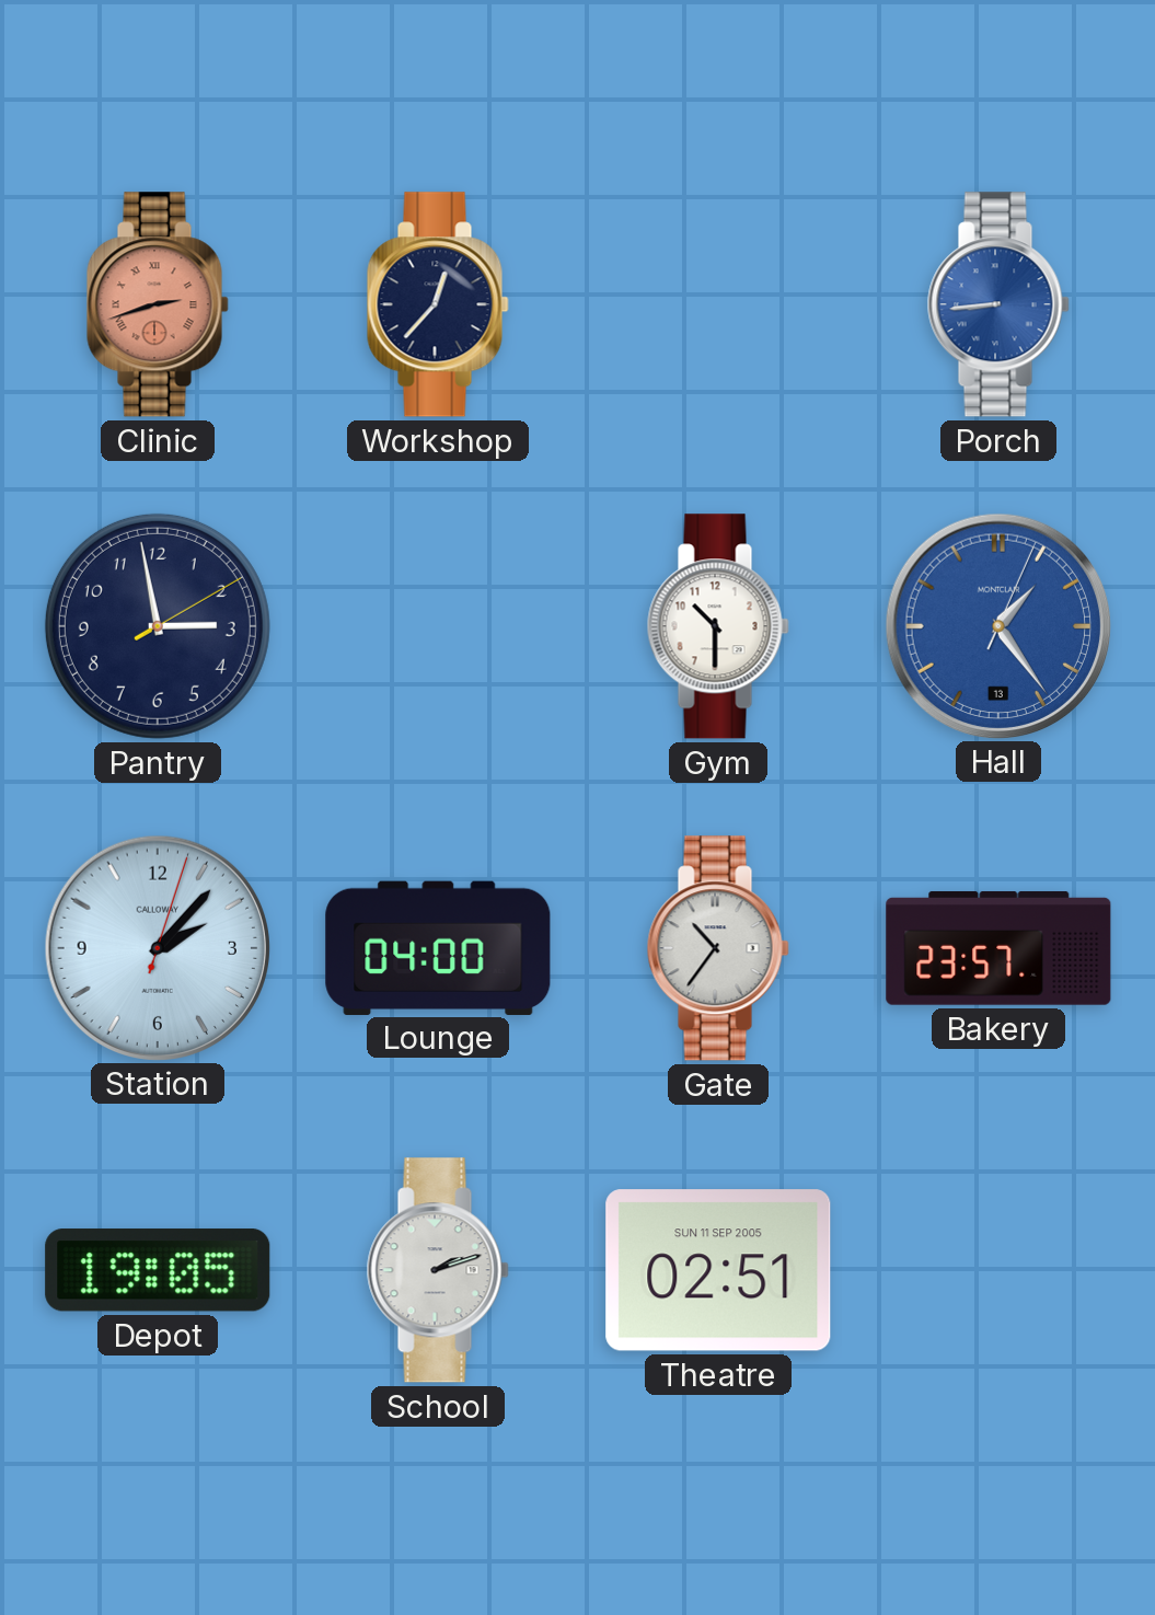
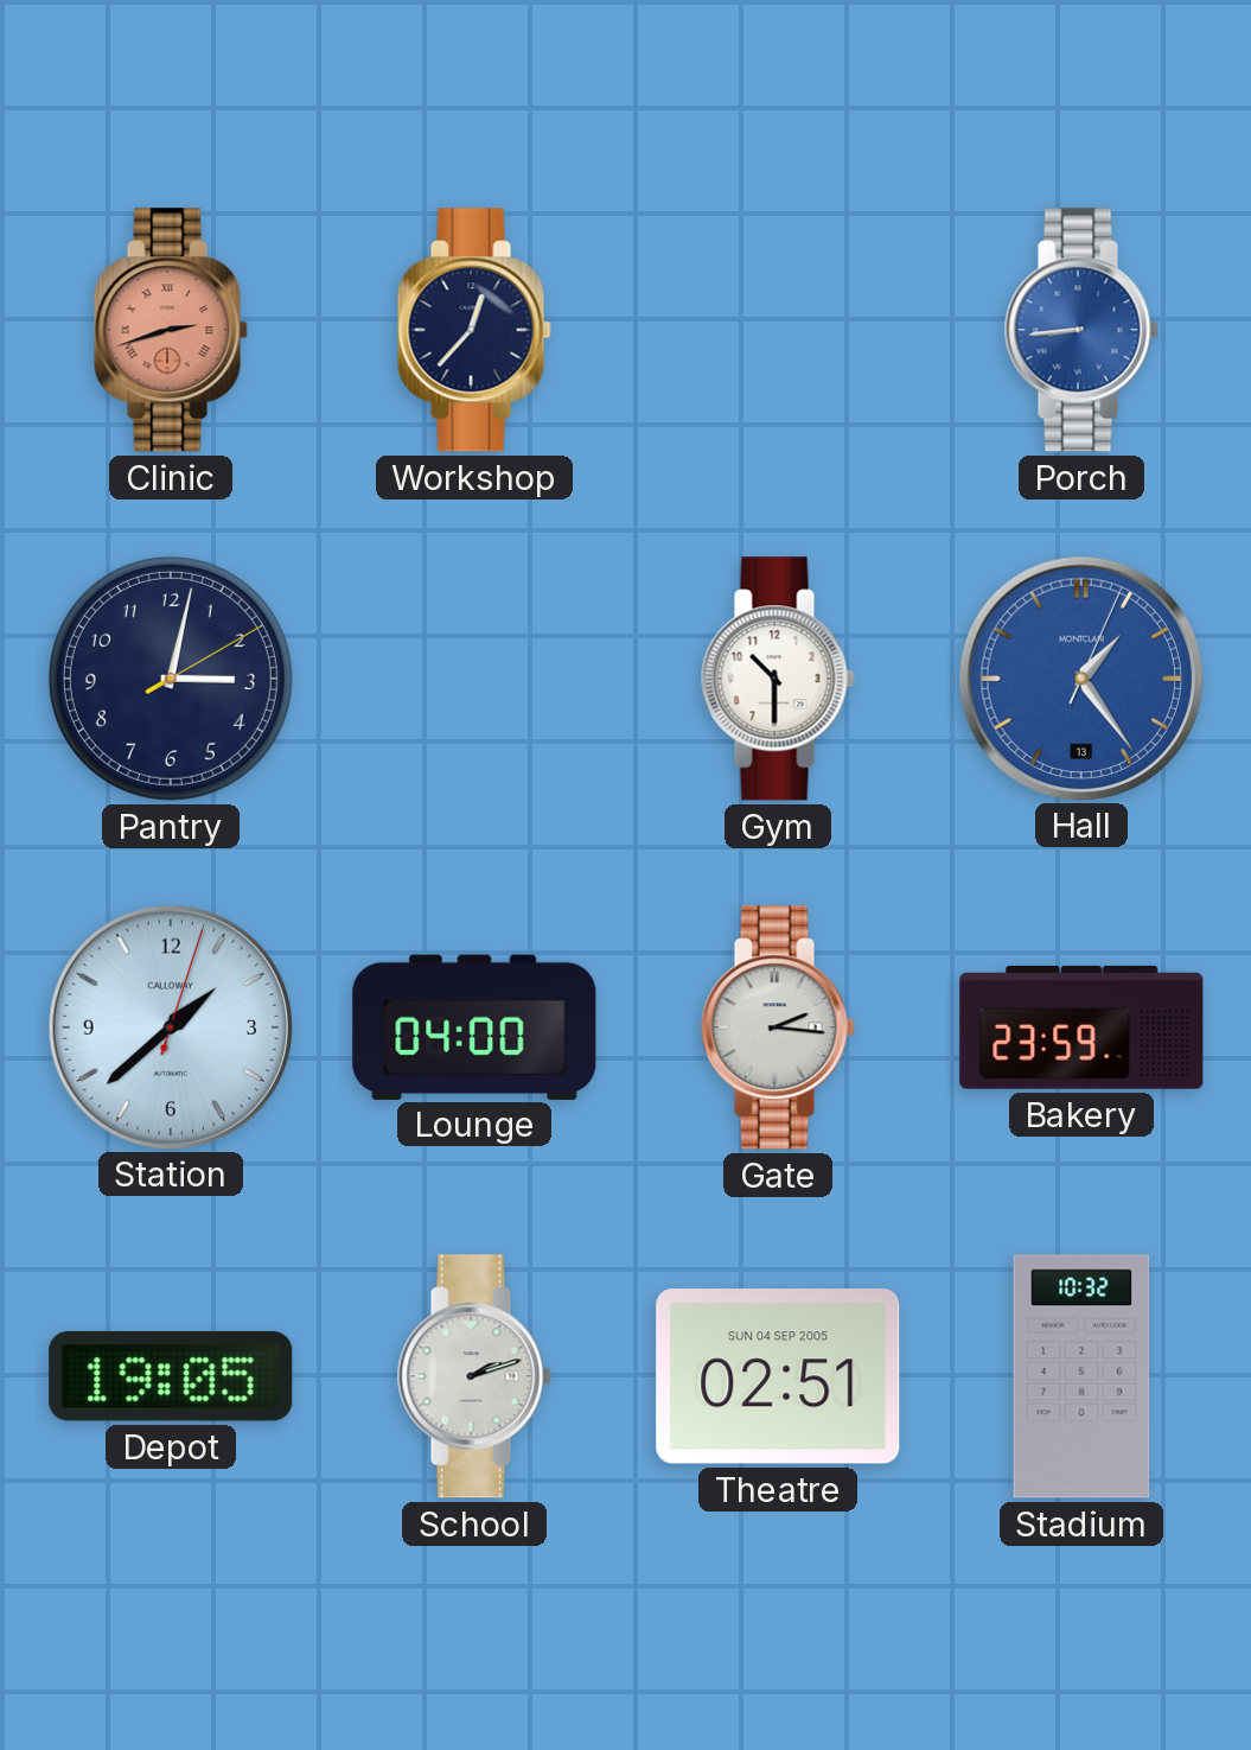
Pantry: 2:58 -> 3:02
Station: 2:07 -> 1:38
Gate: 10:36 -> 2:16
Bakery: 23:57 -> 23:59
Theatre date: SUN 11 SEP 2005 -> SUN 04 SEP 2005
Stadium: none -> 10:32
